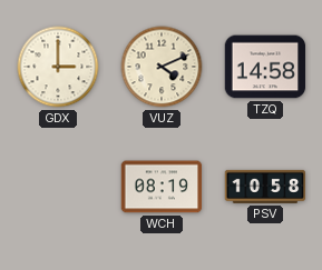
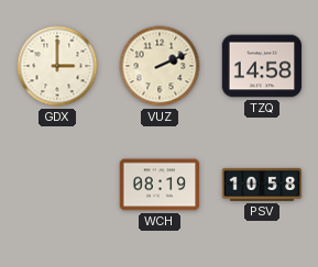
VUZ: 4:11 -> 2:11
